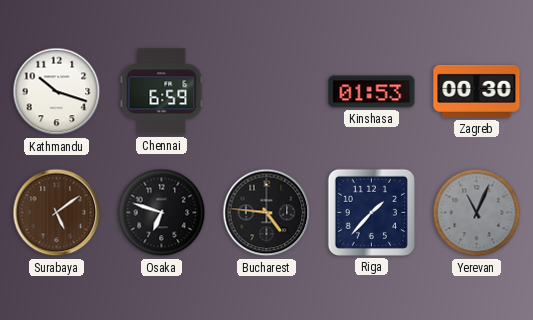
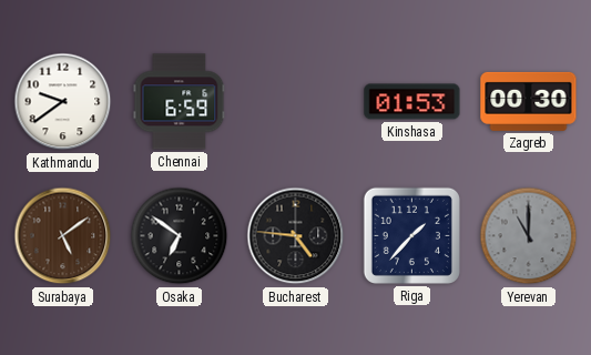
Kathmandu: 10:18 -> 9:39
Osaka: 6:48 -> 6:51
Yerevan: 11:04 -> 11:00
